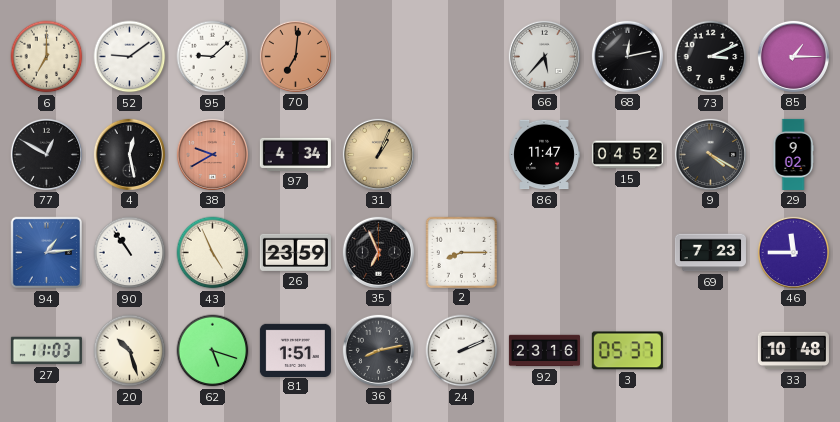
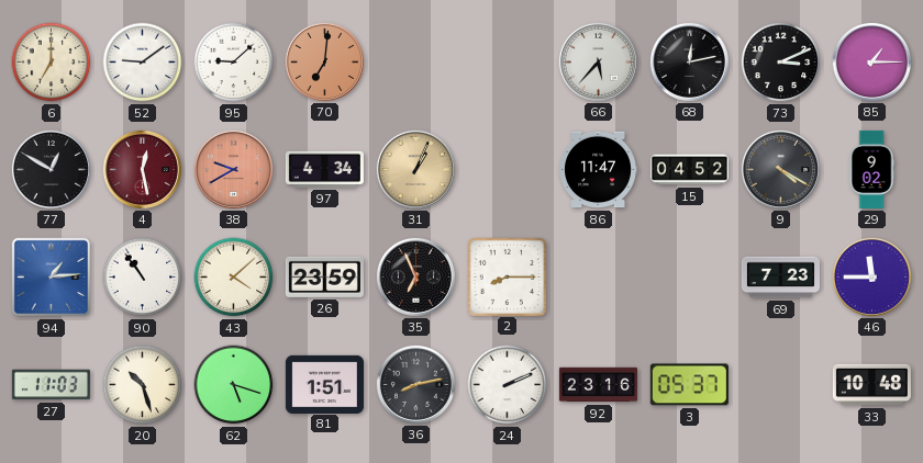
4 dial: black -> burgundy
43: 4:56 -> 4:08
